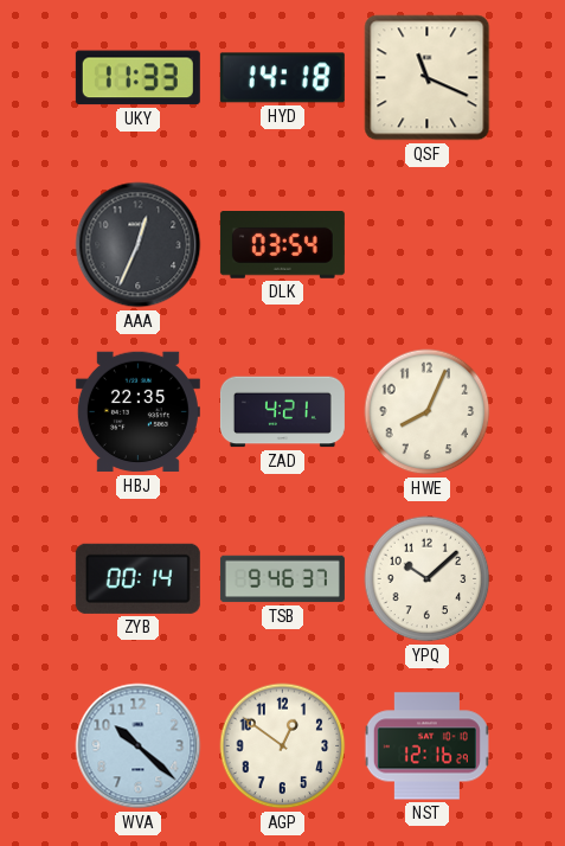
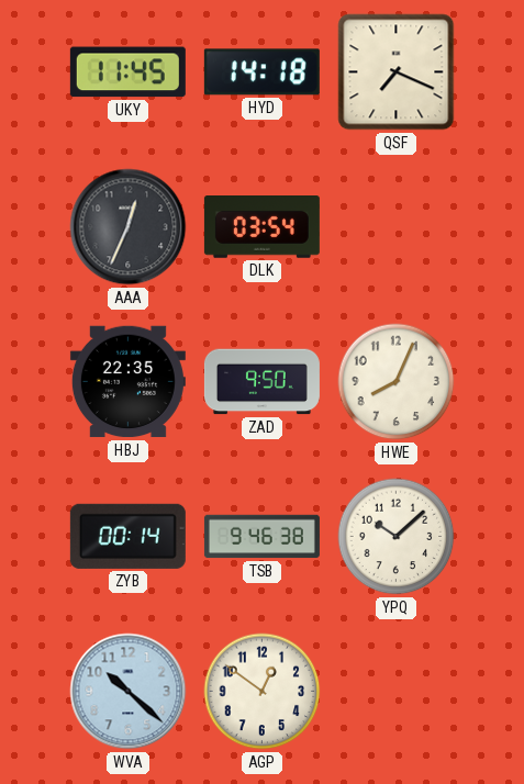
UKY: 11:33 -> 11:45
QSF: 11:19 -> 7:19
ZAD: 4:21 -> 9:50
TSB: 9:46:37 -> 9:46:38
NST: 12:16 -> none
